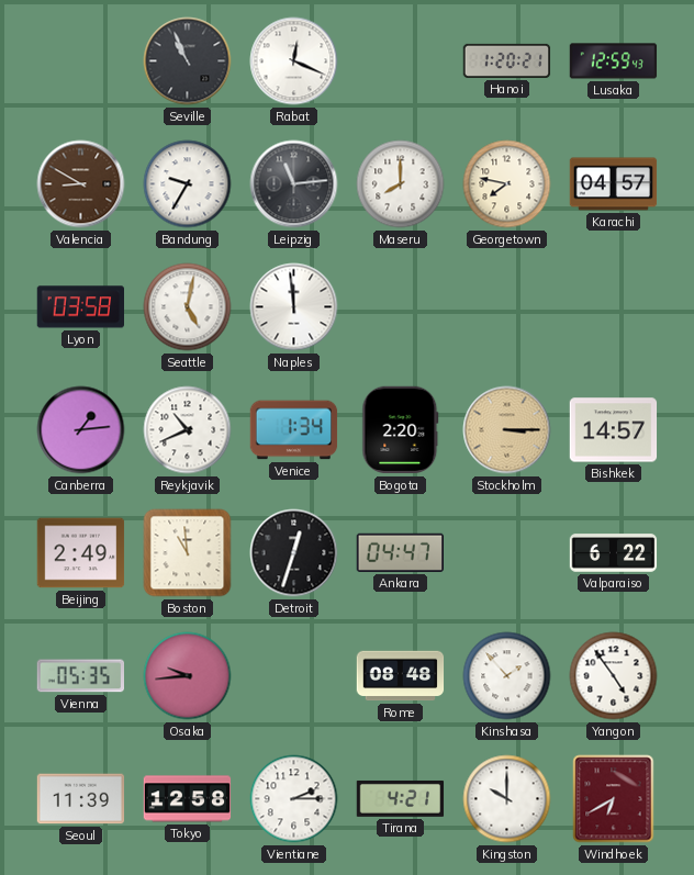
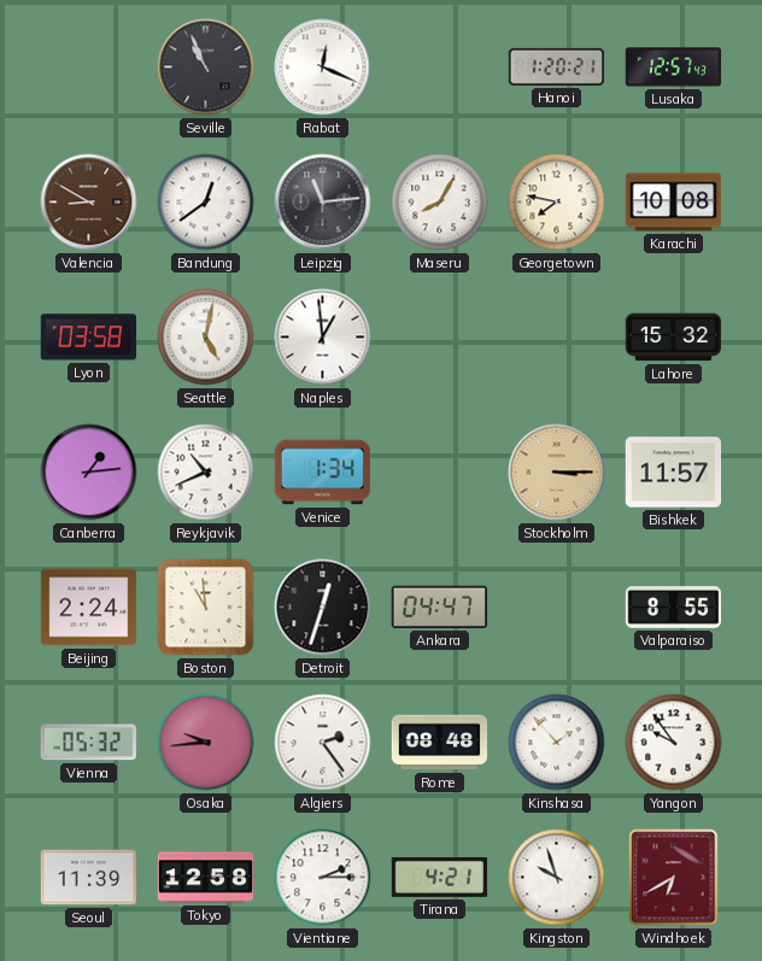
Lusaka: 12:59 -> 12:57
Bandung: 9:35 -> 12:39
Maseru: 8:00 -> 8:05
Karachi: 04:57 -> 10:08
Naples: 11:59 -> 12:59
Lahore: none -> 15:32
Bogota: 2:20 -> none
Bishkek: 14:57 -> 11:57
Beijing: 2:49 -> 2:24
Valparaiso: 6:22 -> 8:55
Vienna: 05:35 -> 05:32
Algiers: none -> 2:24
Yangon: 4:54 -> 9:54
Kingston: 10:00 -> 9:57
